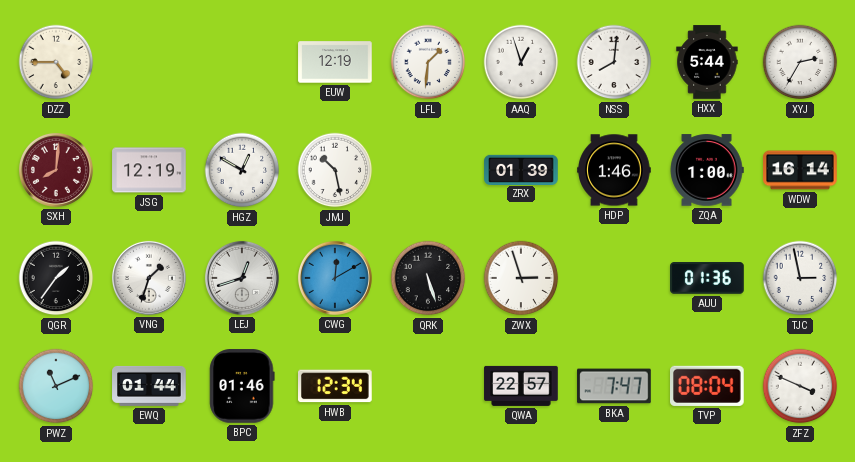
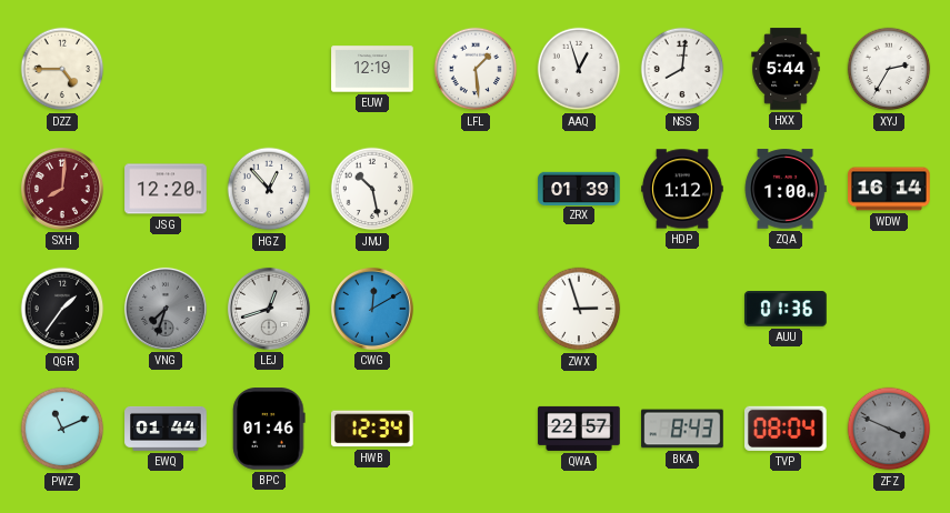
LFL: 1:31 -> 1:29
JSG: 12:19 -> 12:20
HGZ: 12:50 -> 12:53
HDP: 1:46 -> 1:12
VNG: 1:33 -> 7:33
VNG dial: white -> grey
QRK: 5:27 -> none
TJC: 2:58 -> none
BKA: 7:47 -> 8:43
ZFZ dial: white -> grey
